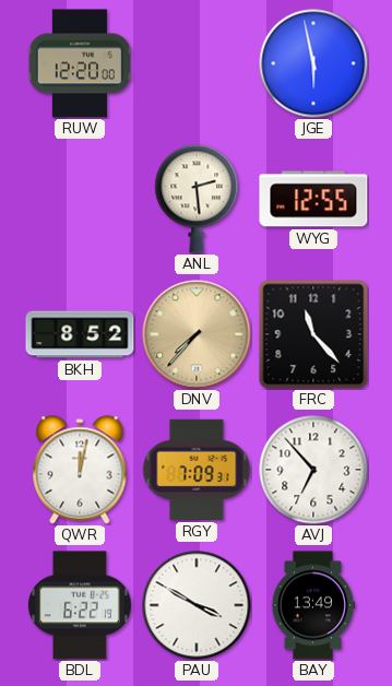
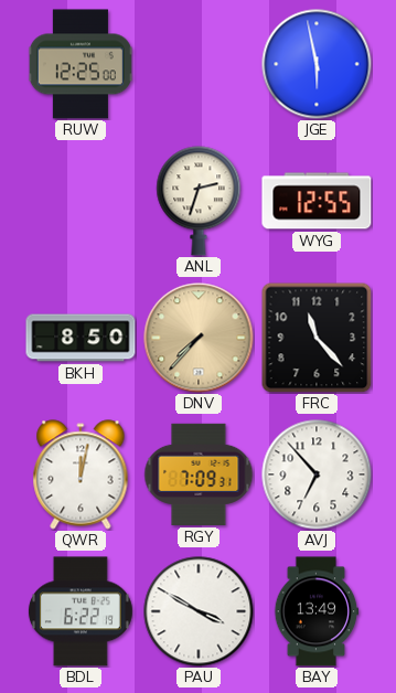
RUW: 12:20 -> 12:25
ANL: 2:29 -> 2:33
BKH: 8:52 -> 8:50
